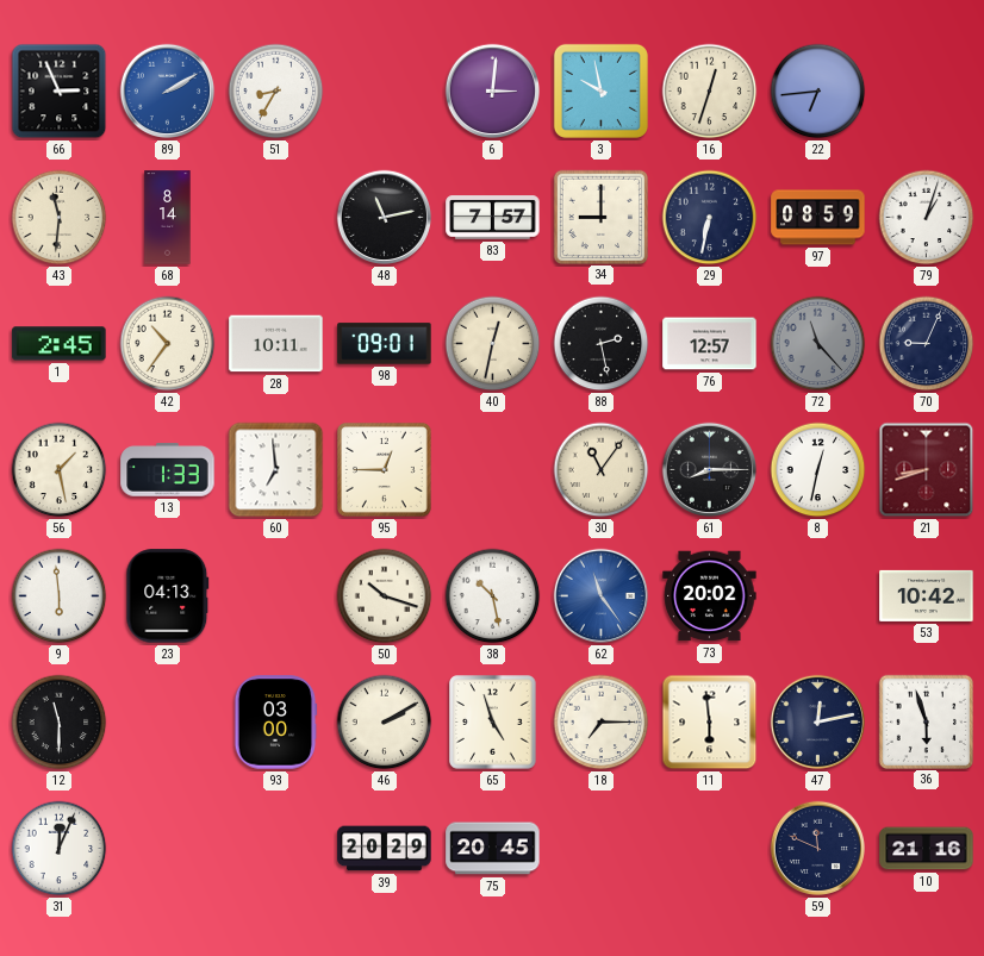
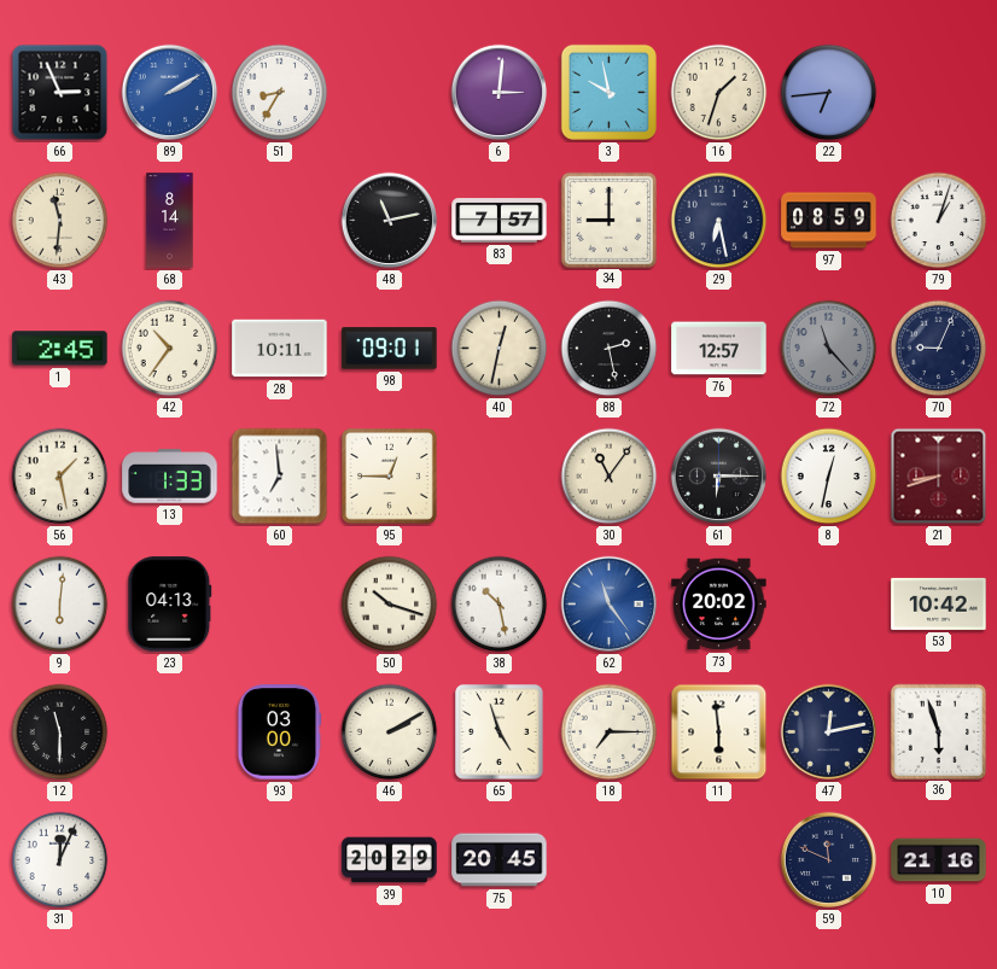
16: 12:33 -> 1:33
29: 6:32 -> 6:28
61: 8:15 -> 6:15
9: 5:59 -> 6:01
